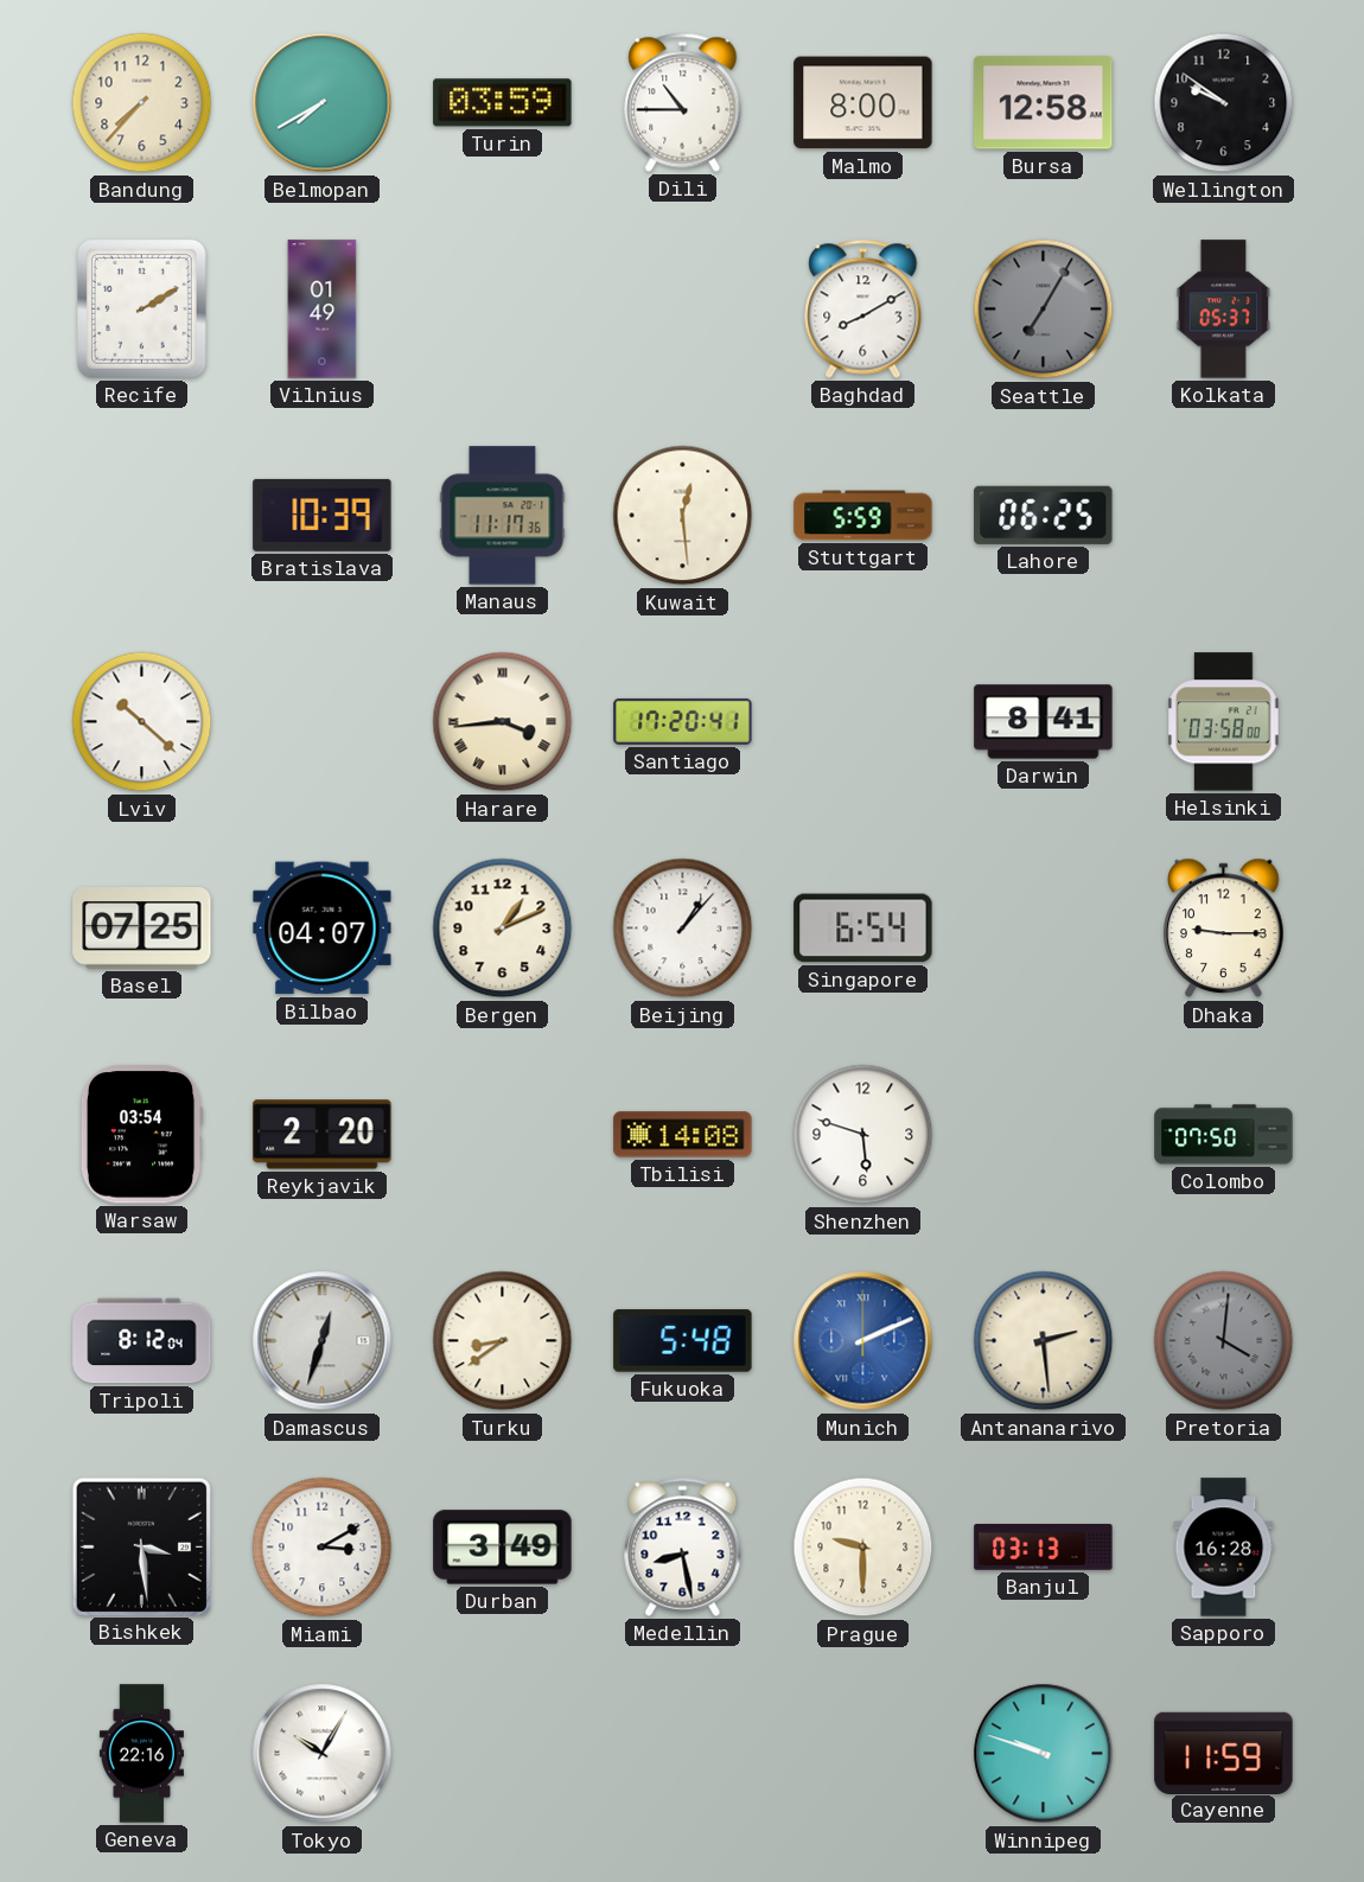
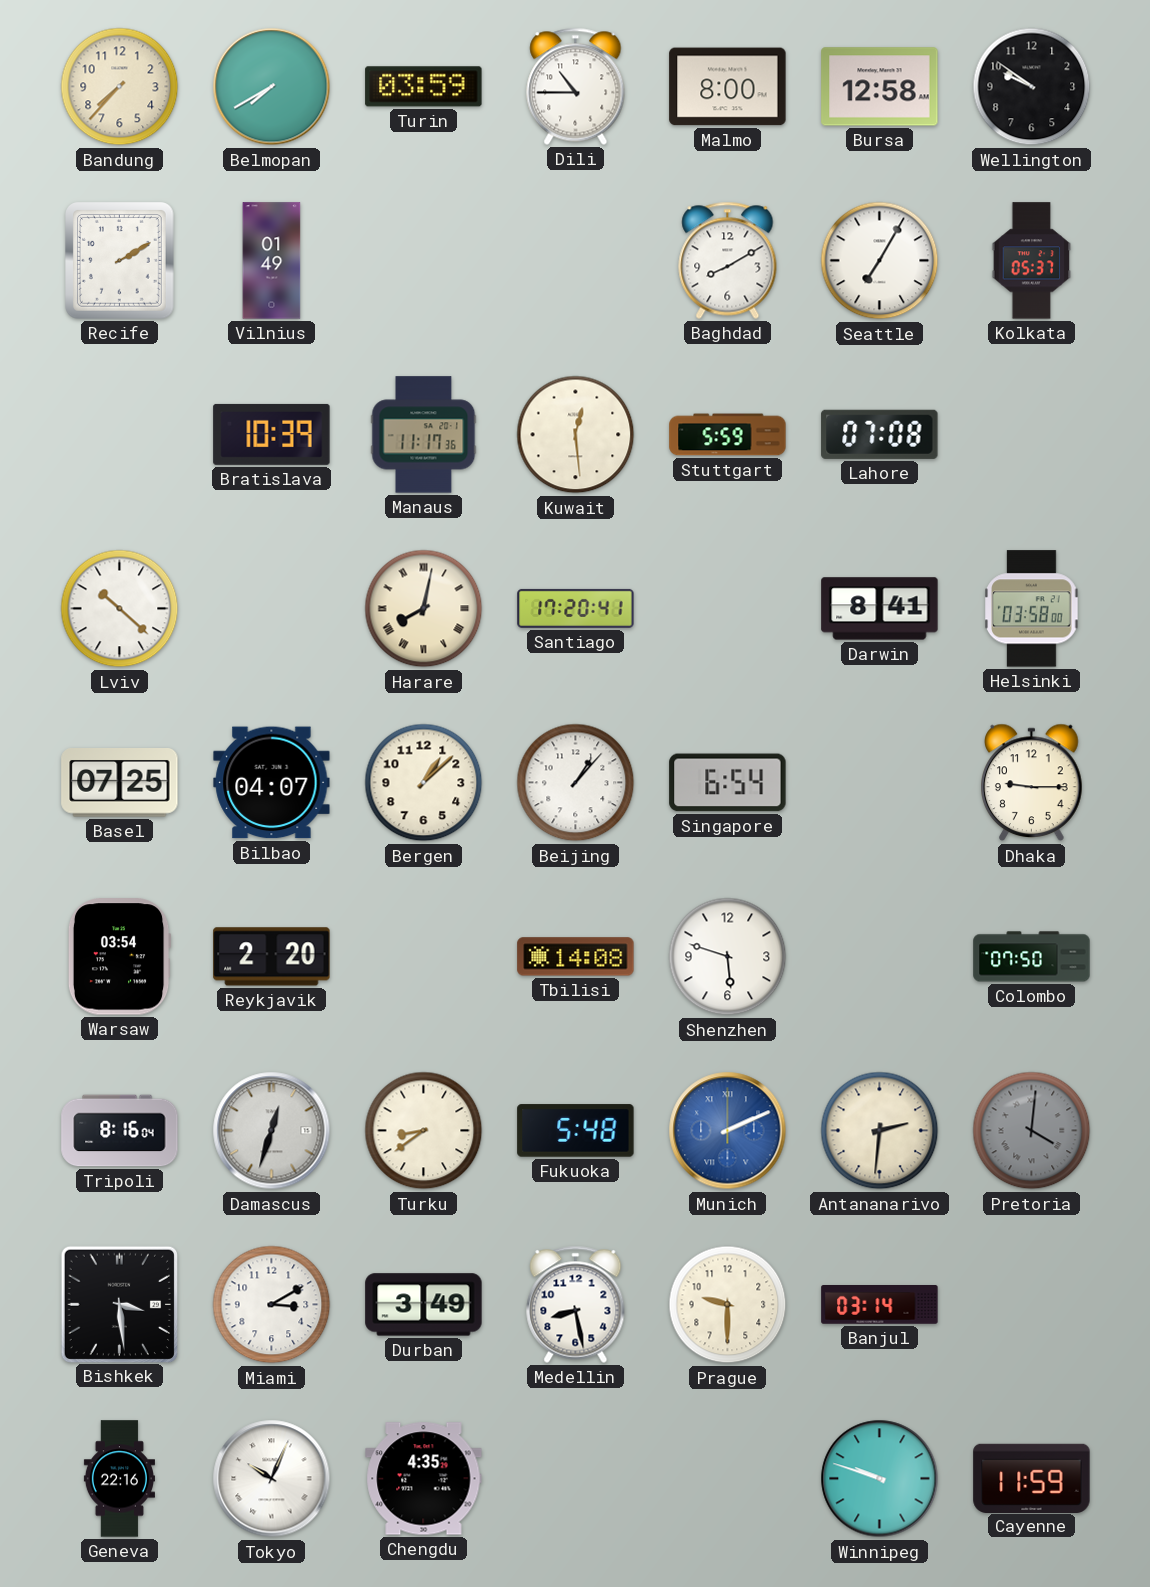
Seattle dial: grey -> white
Lahore: 06:25 -> 07:08
Harare: 3:44 -> 8:02
Bergen: 1:11 -> 1:08
Tripoli: 8:12 -> 8:16
Antananarivo: 2:29 -> 2:31
Banjul: 03:13 -> 03:14
Sapporo: 16:28 -> none
Tokyo: 10:05 -> 10:04
Chengdu: none -> 4:35
